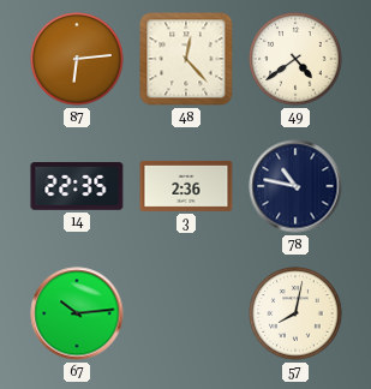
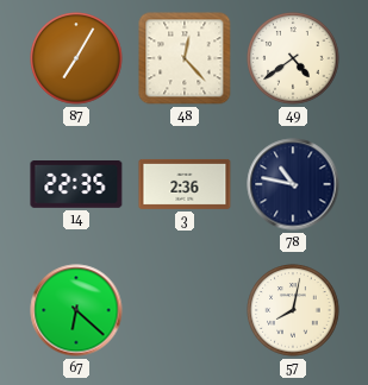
87: 6:14 -> 7:05
67: 10:14 -> 6:22
